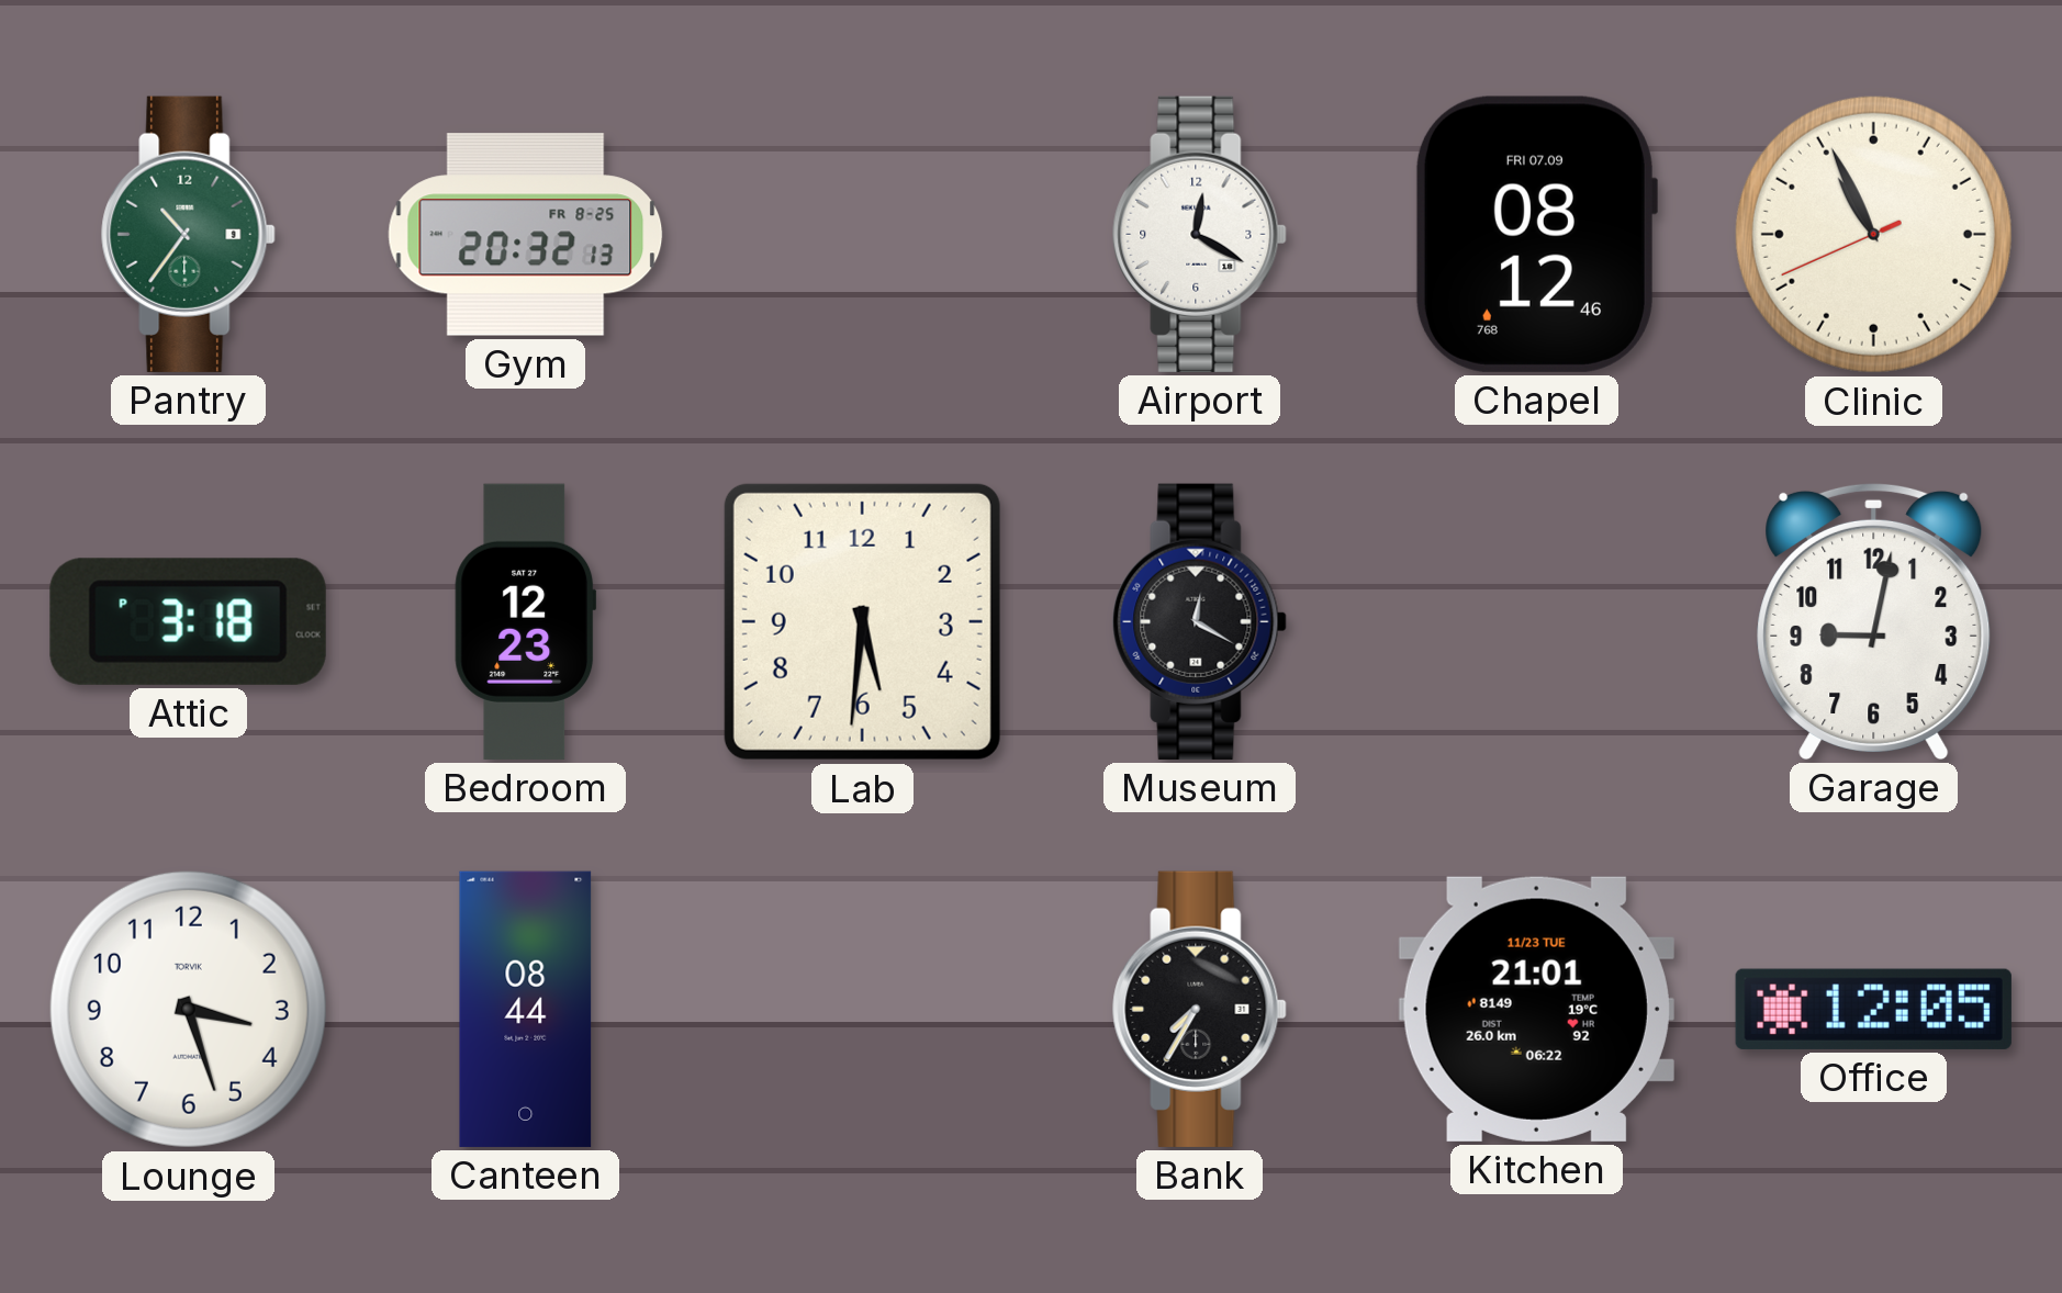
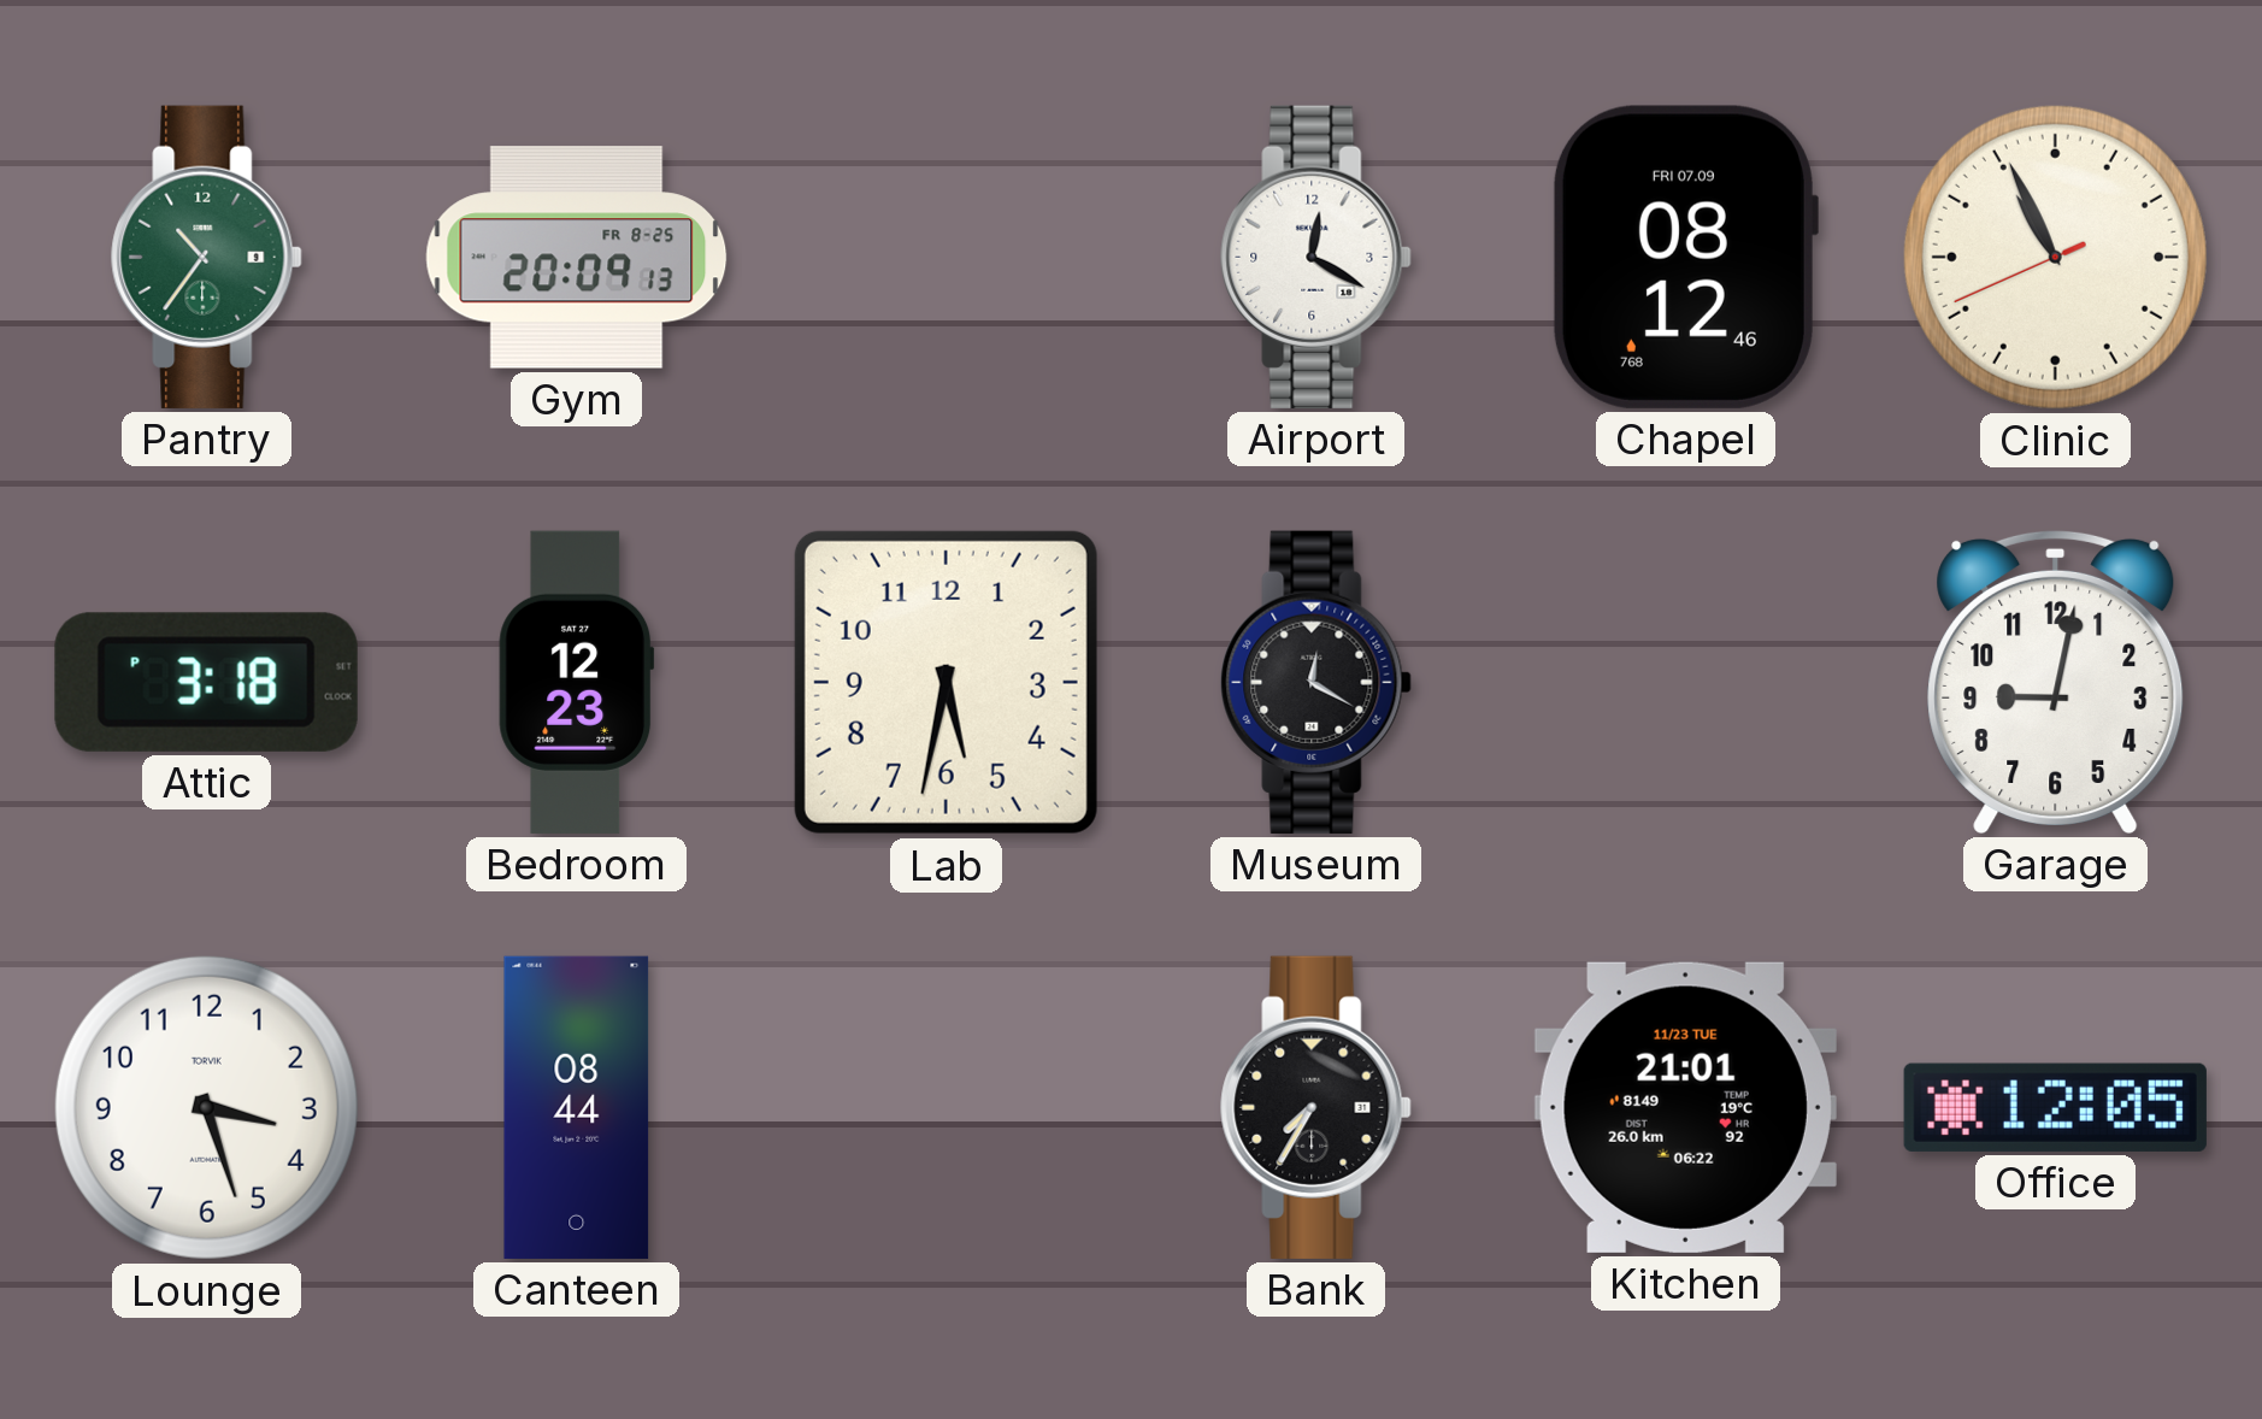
Gym: 20:32 -> 20:09
Lab: 5:31 -> 5:32
